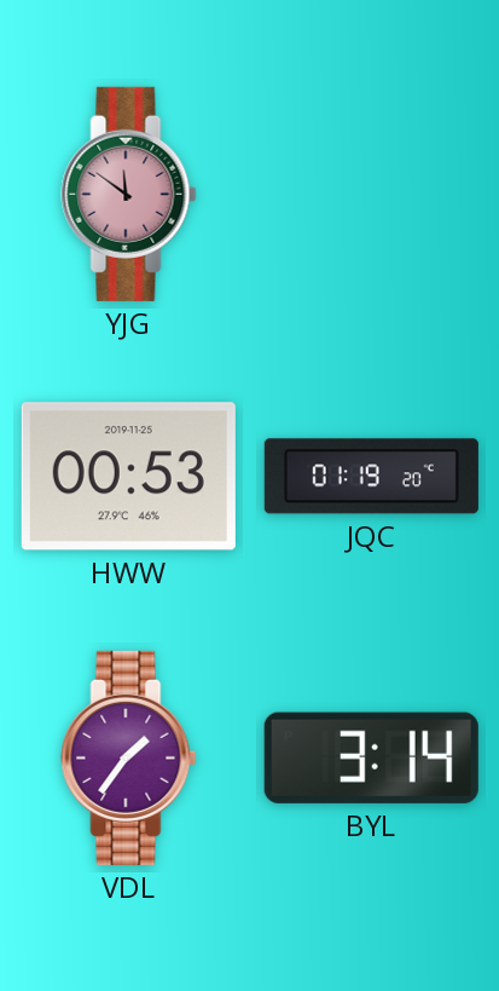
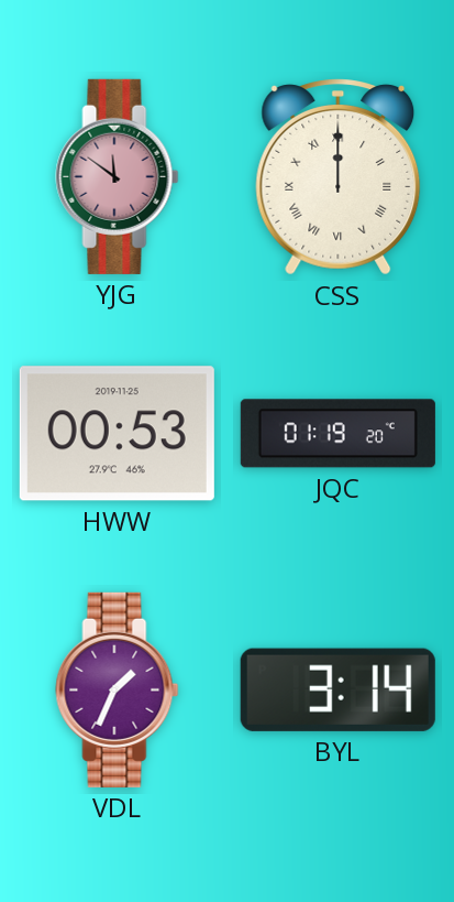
CSS: none -> 12:00
VDL: 1:36 -> 1:34
